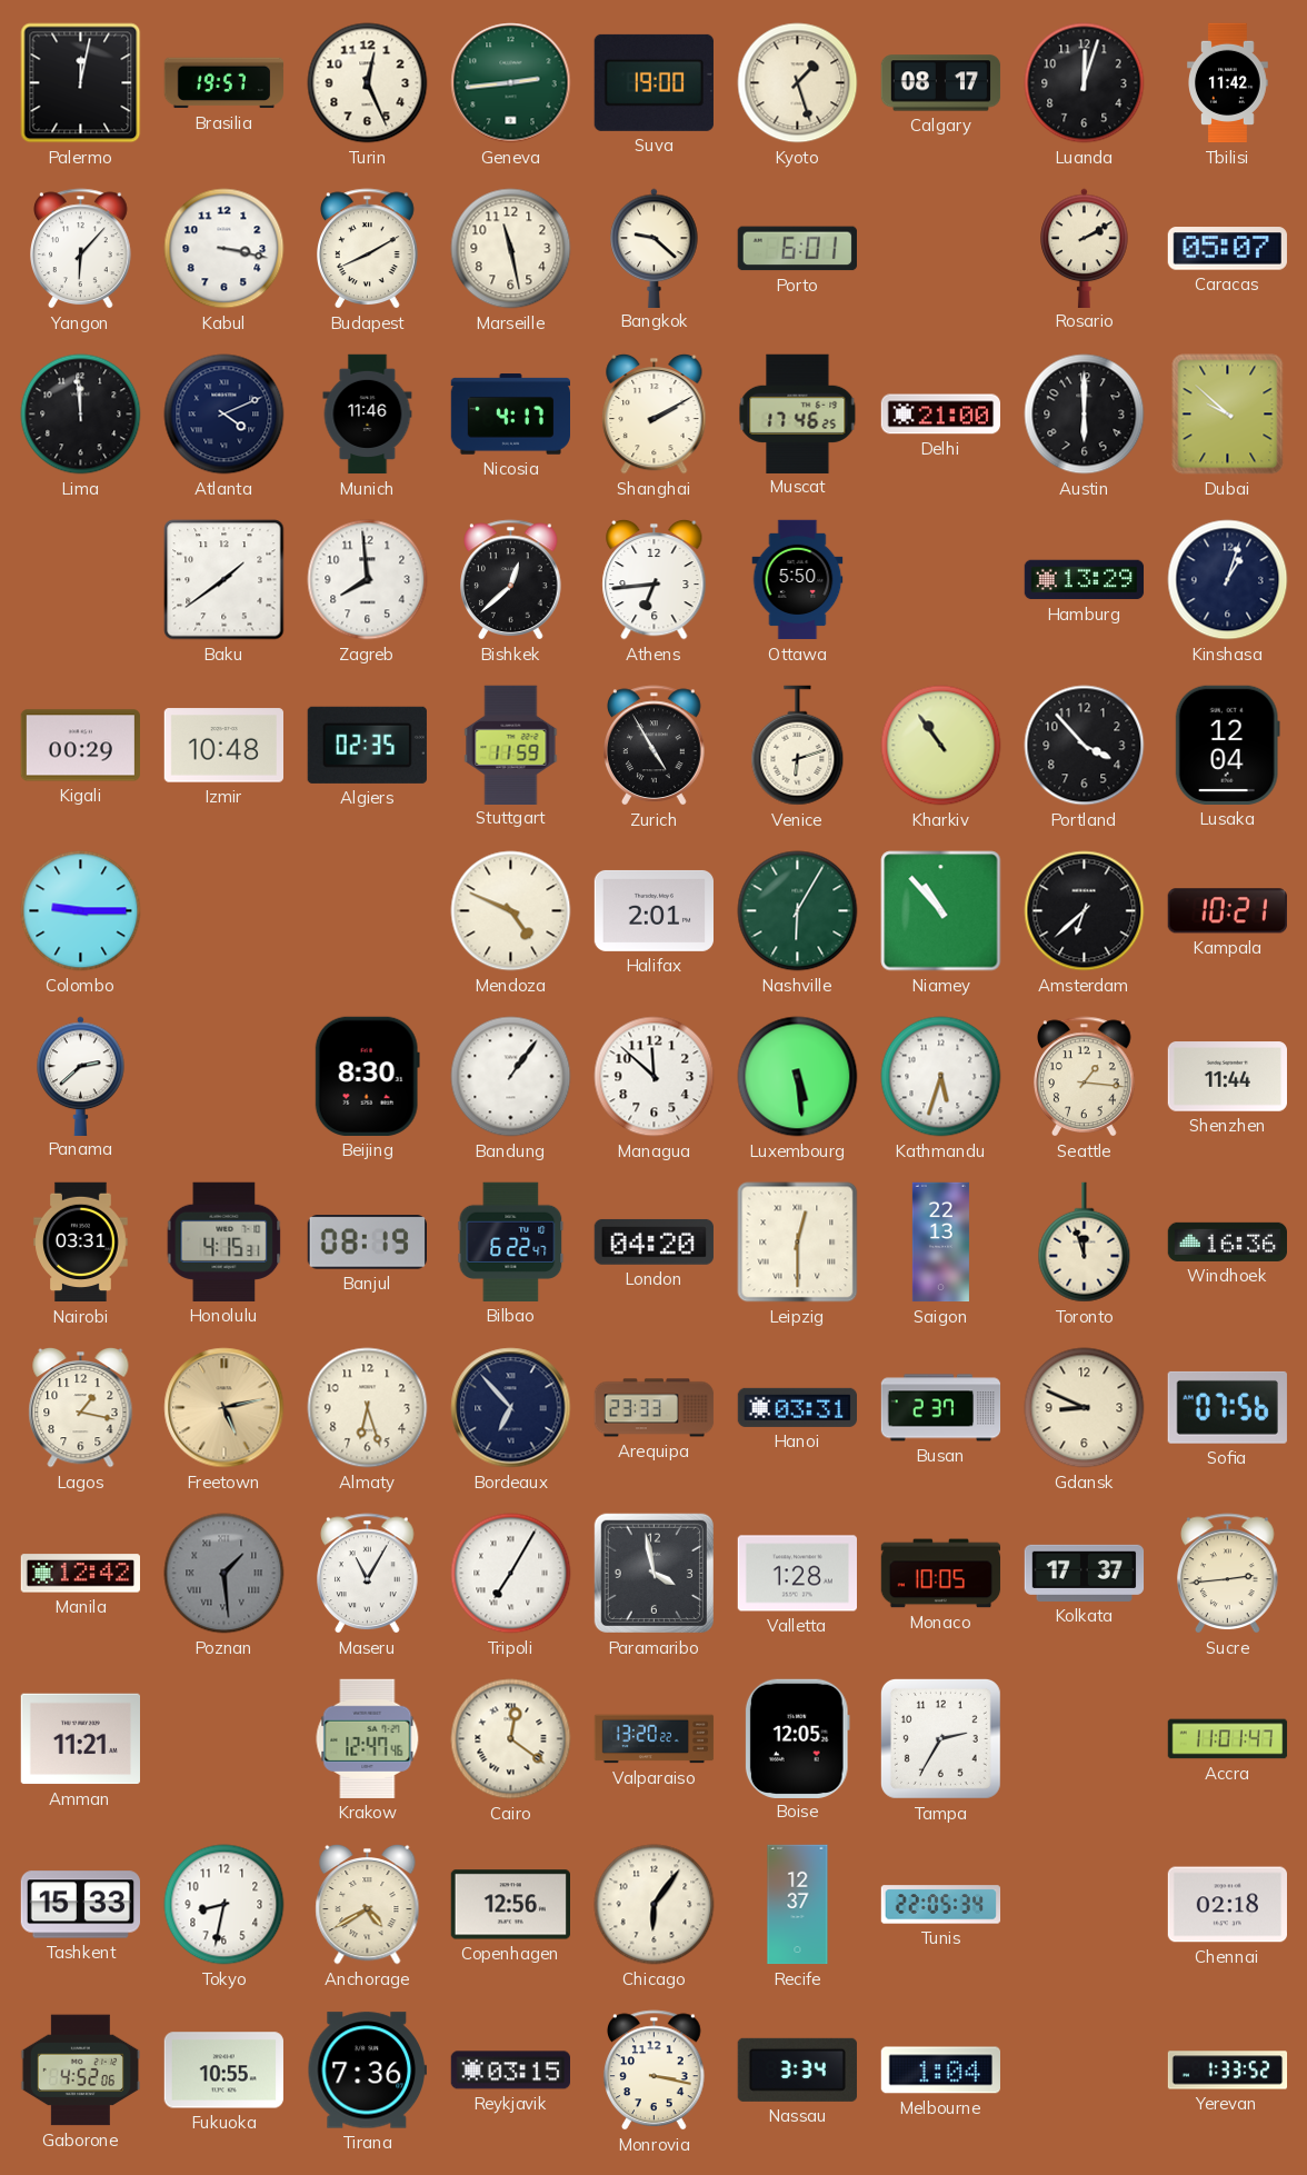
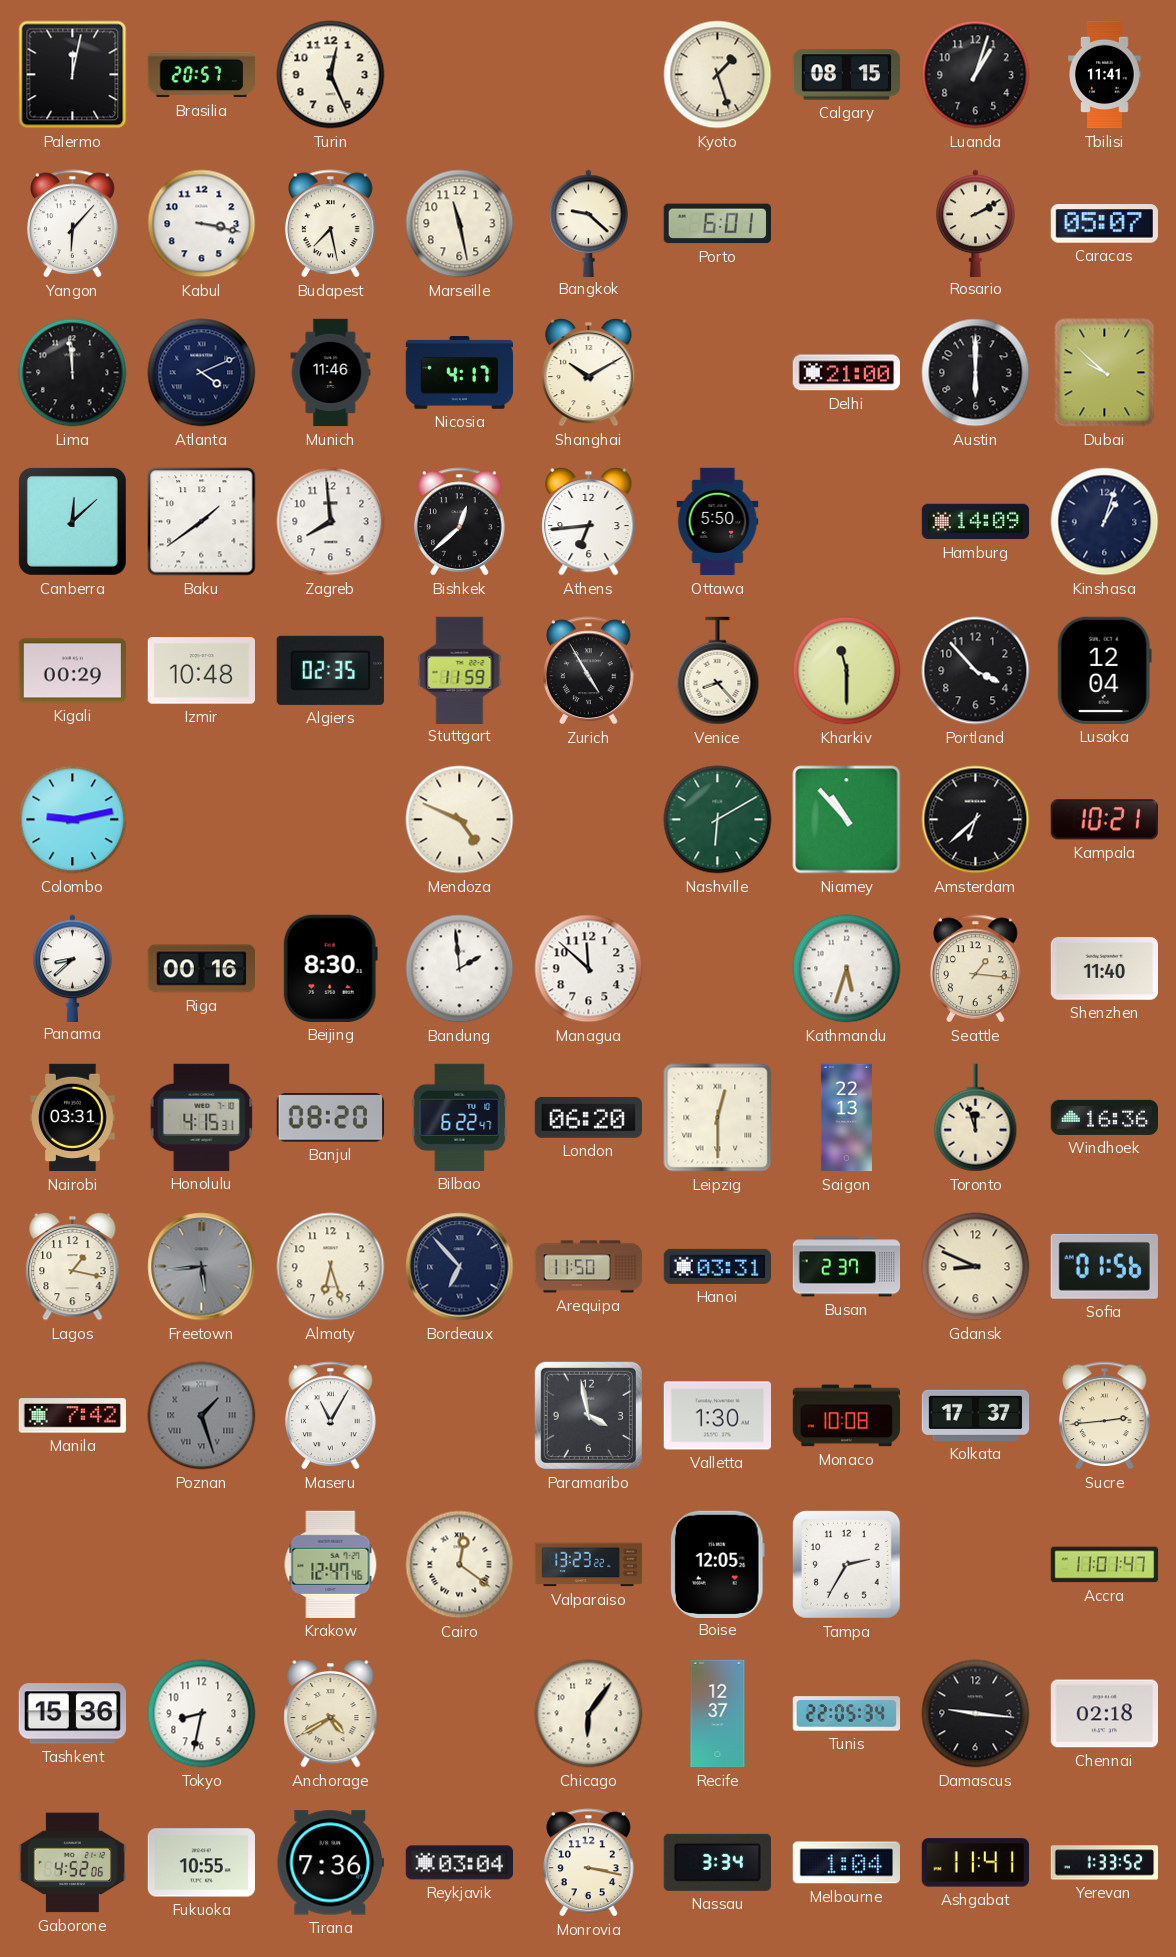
Brasilia: 19:57 -> 20:57
Geneva: 2:44 -> none
Suva: 19:00 -> none
Calgary: 08:17 -> 08:15
Luanda: 12:03 -> 1:03
Tbilisi: 11:42 -> 11:41
Budapest: 8:10 -> 7:28
Shanghai: 2:10 -> 10:10
Muscat: 17:46 -> none
Canberra: none -> 12:08
Hamburg: 13:29 -> 14:09
Venice: 6:12 -> 8:23
Kharkiv: 10:54 -> 11:30
Colombo: 9:15 -> 9:13
Halifax: 2:01 -> none
Nashville: 6:05 -> 6:10
Panama: 2:38 -> 8:38
Riga: none -> 00:16
Bandung: 1:06 -> 1:59
Luxembourg: 5:29 -> none
Shenzhen: 11:44 -> 11:40
Banjul: 08:19 -> 08:20
London: 04:20 -> 06:20
Freetown: 5:13 -> 5:44
Freetown dial: champagne -> grey
Arequipa: 23:33 -> 11:50
Sofia: 07:56 -> 01:56
Manila: 12:42 -> 7:42
Poznan: 1:29 -> 1:27
Tripoli: 7:05 -> none
Valletta: 1:28 -> 1:30
Monaco: 10:05 -> 10:08
Amman: 11:21 -> none
Valparaiso: 13:20 -> 13:23
Tashkent: 15:33 -> 15:36
Copenhagen: 12:56 -> none
Damascus: none -> 9:16
Reykjavik: 03:15 -> 03:04
Ashgabat: none -> 11:41
